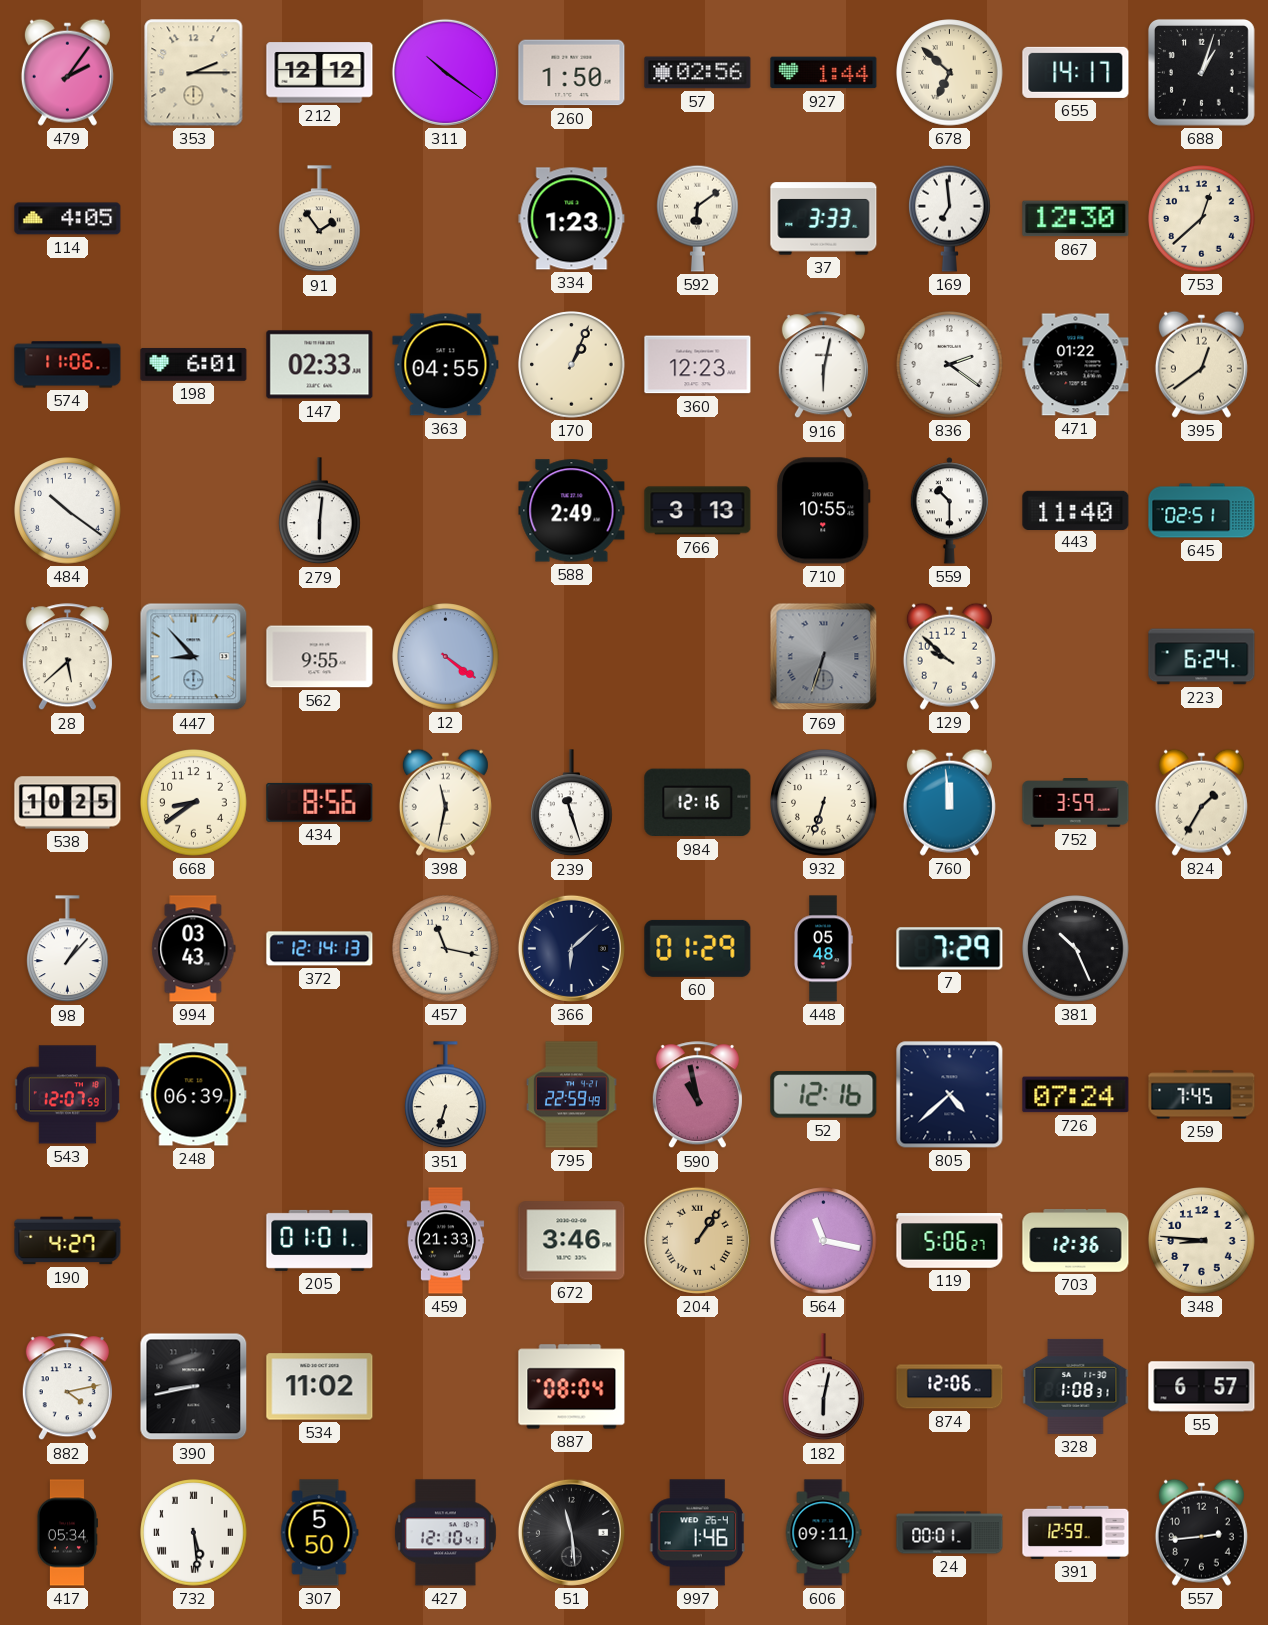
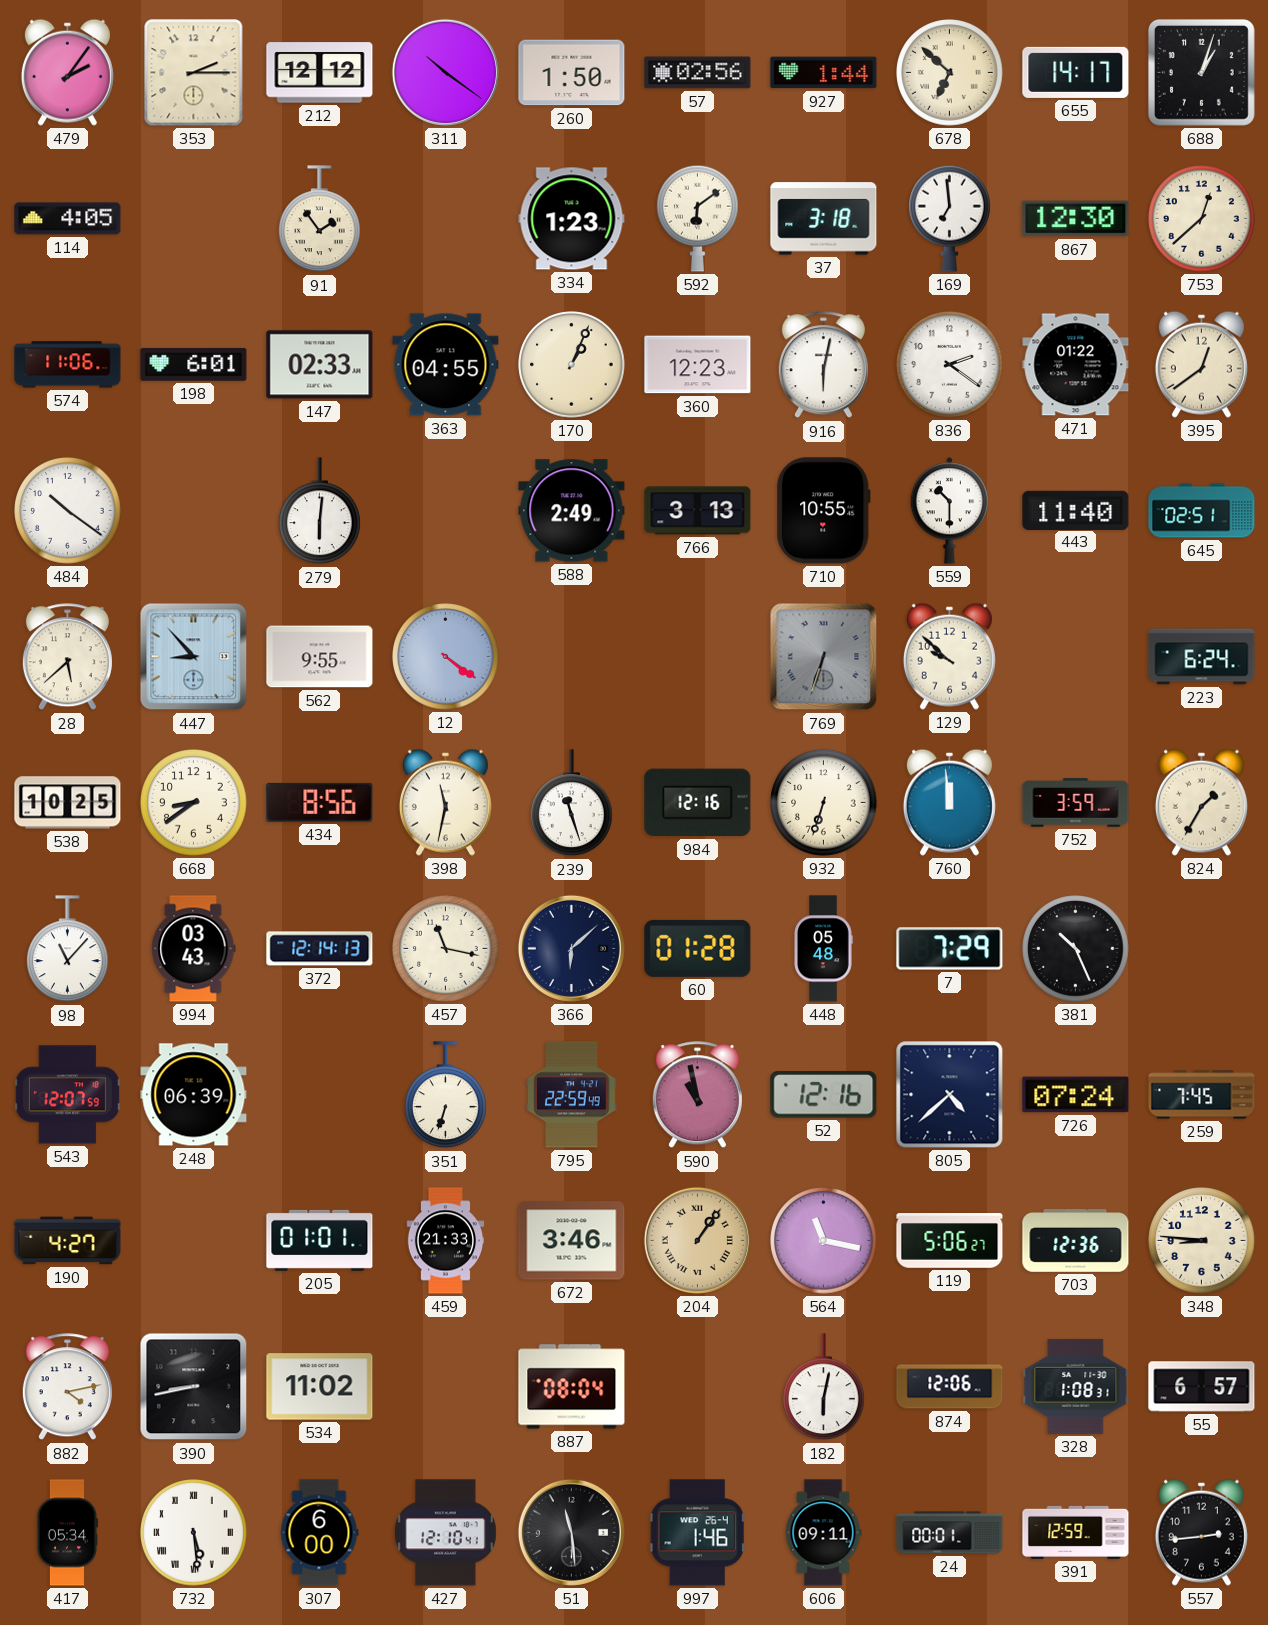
37: 3:33 -> 3:18
98: 1:07 -> 11:07
60: 01:29 -> 01:28
307: 5:50 -> 6:00
